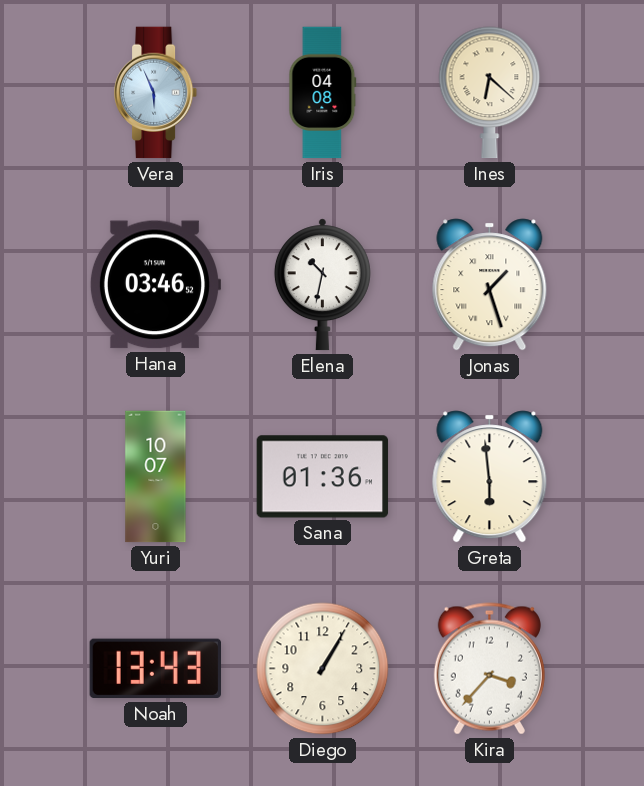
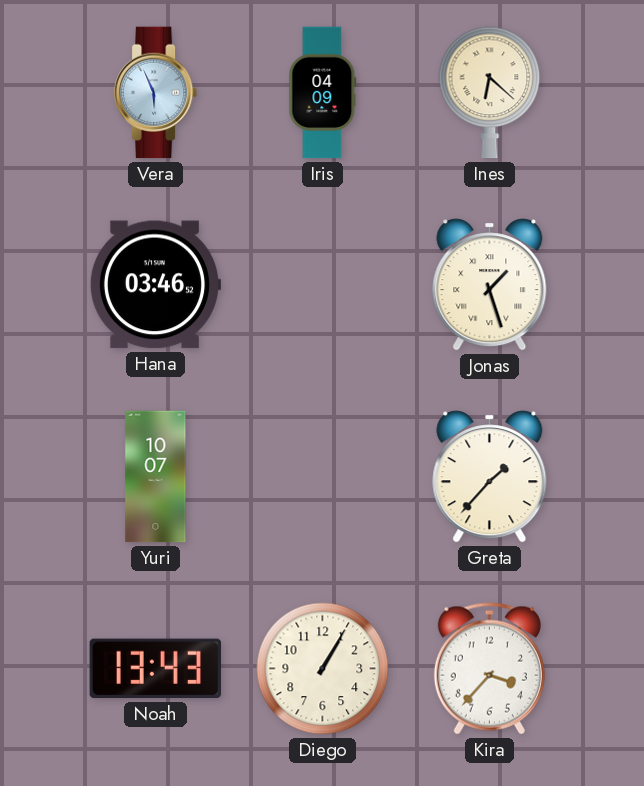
Iris: 04:08 -> 04:09
Elena: 10:32 -> none
Sana: 01:36 -> none
Greta: 5:59 -> 1:37
